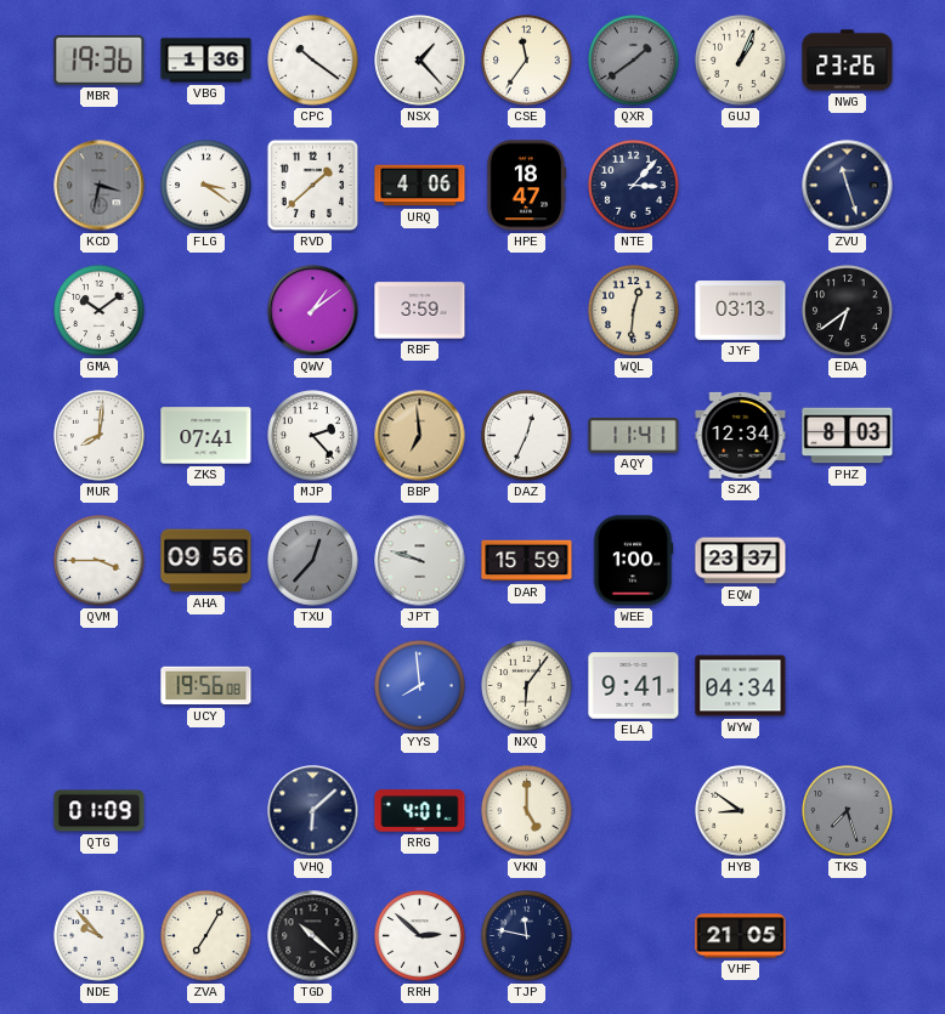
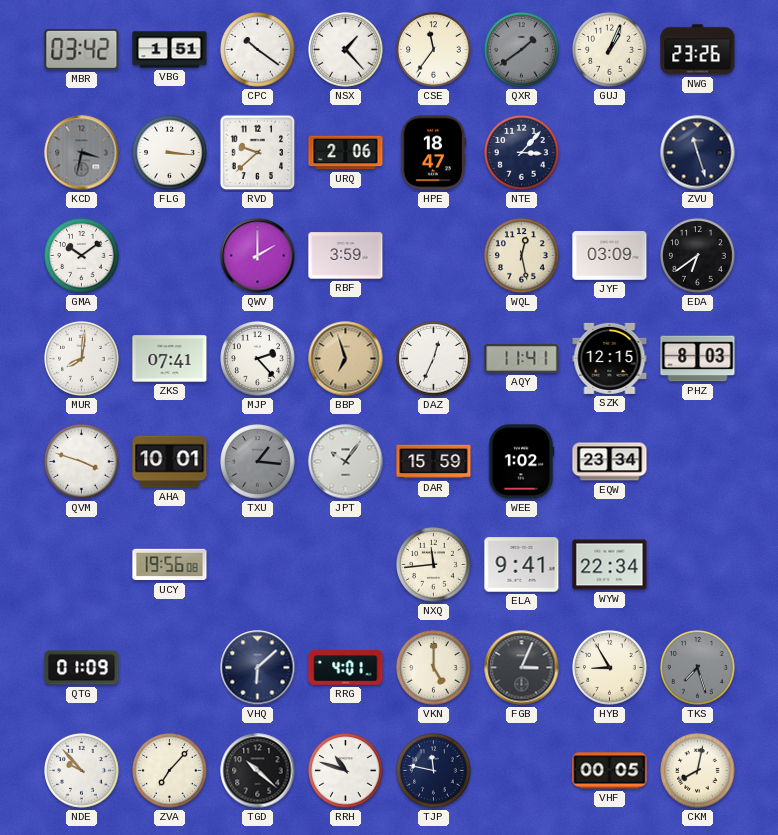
MBR: 19:36 -> 03:42
VBG: 1:36 -> 1:51
FLG: 3:21 -> 3:16
RVD: 1:38 -> 9:38
URQ: 4:06 -> 2:06
QWV: 1:09 -> 2:00
WQL: 12:31 -> 12:28
JYF: 03:13 -> 03:09
BBP: 6:59 -> 6:57
SZK: 12:34 -> 12:15
QVM: 3:45 -> 3:48
AHA: 09:56 -> 10:01
TXU: 12:37 -> 1:16
JPT: 9:48 -> 10:06
WEE: 1:00 -> 1:02
EQW: 23:37 -> 23:34
YYS: 7:59 -> none
NXQ: 6:06 -> 11:44
WYW: 04:34 -> 22:34
FGB: none -> 3:04
HYB: 8:51 -> 8:55
ZVA: 7:05 -> 7:07
RRH: 2:52 -> 10:48
VHF: 21:05 -> 00:05
CKM: none -> 8:02
